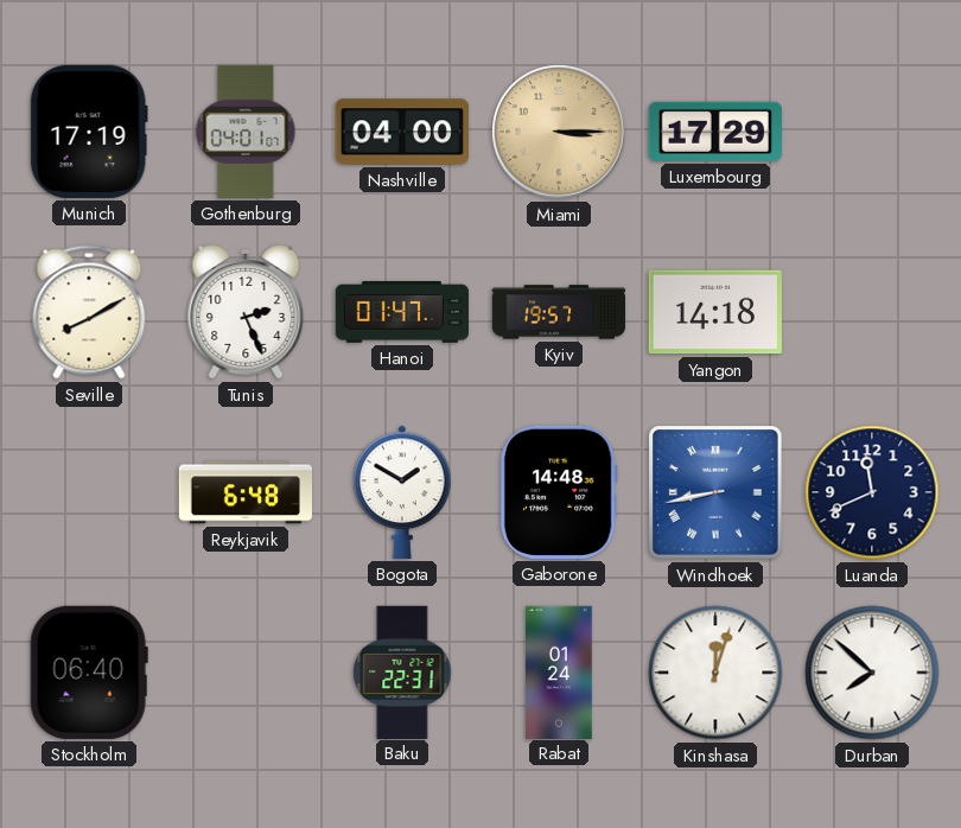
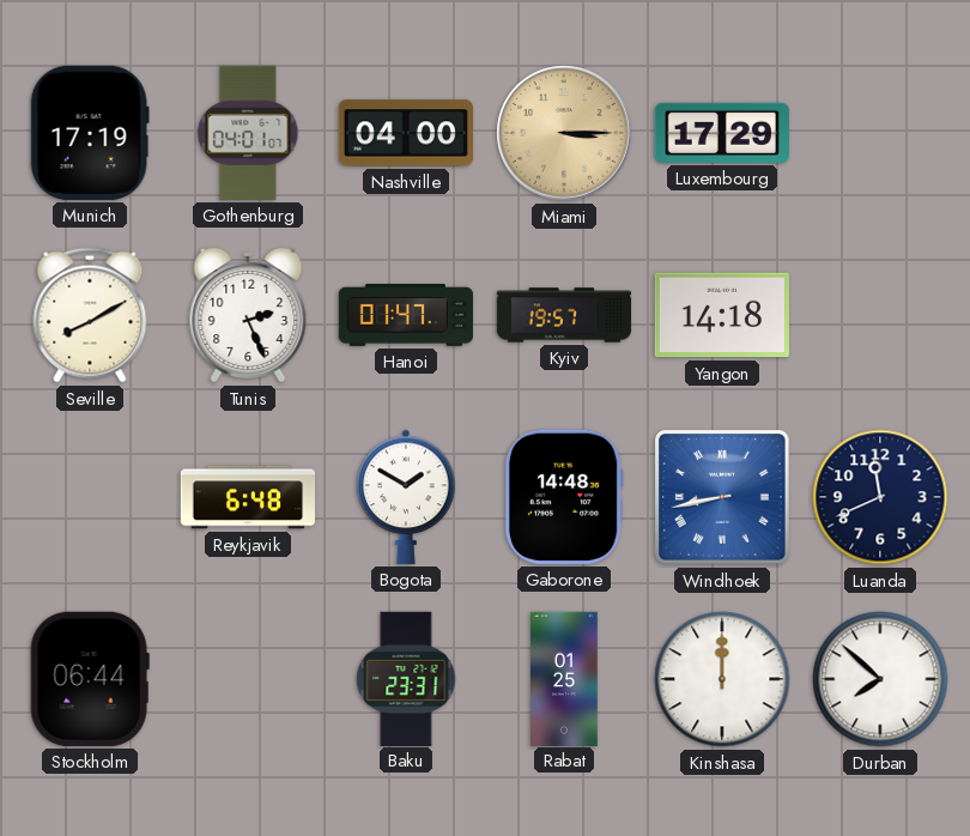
Stockholm: 06:40 -> 06:44
Baku: 22:31 -> 23:31
Rabat: 01:24 -> 01:25
Kinshasa: 12:03 -> 12:00
